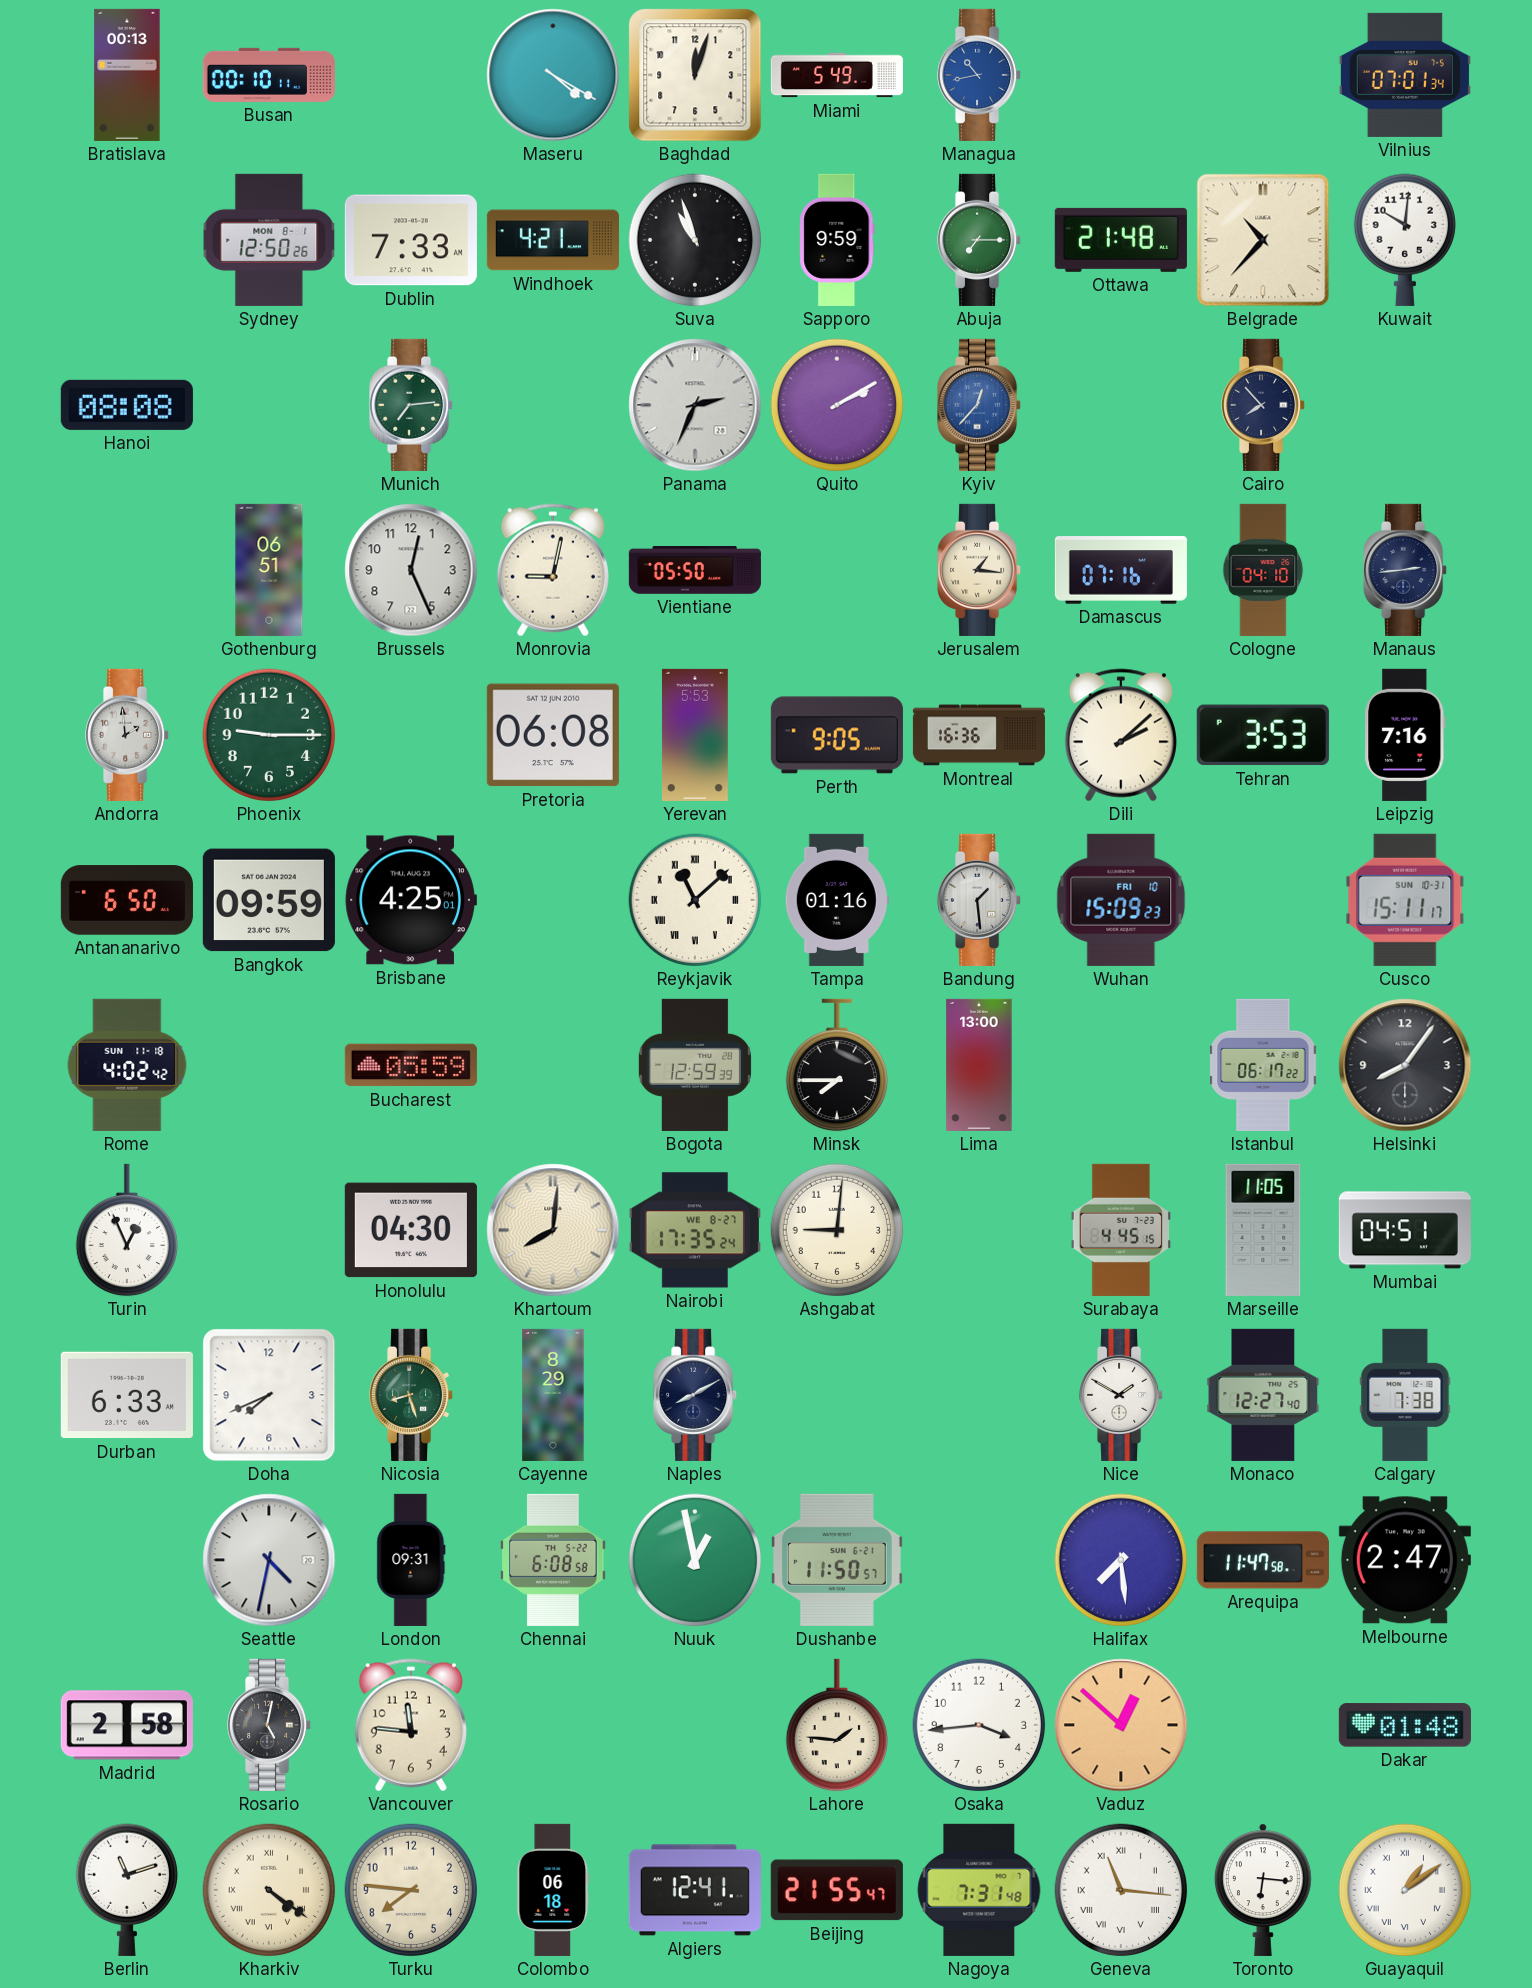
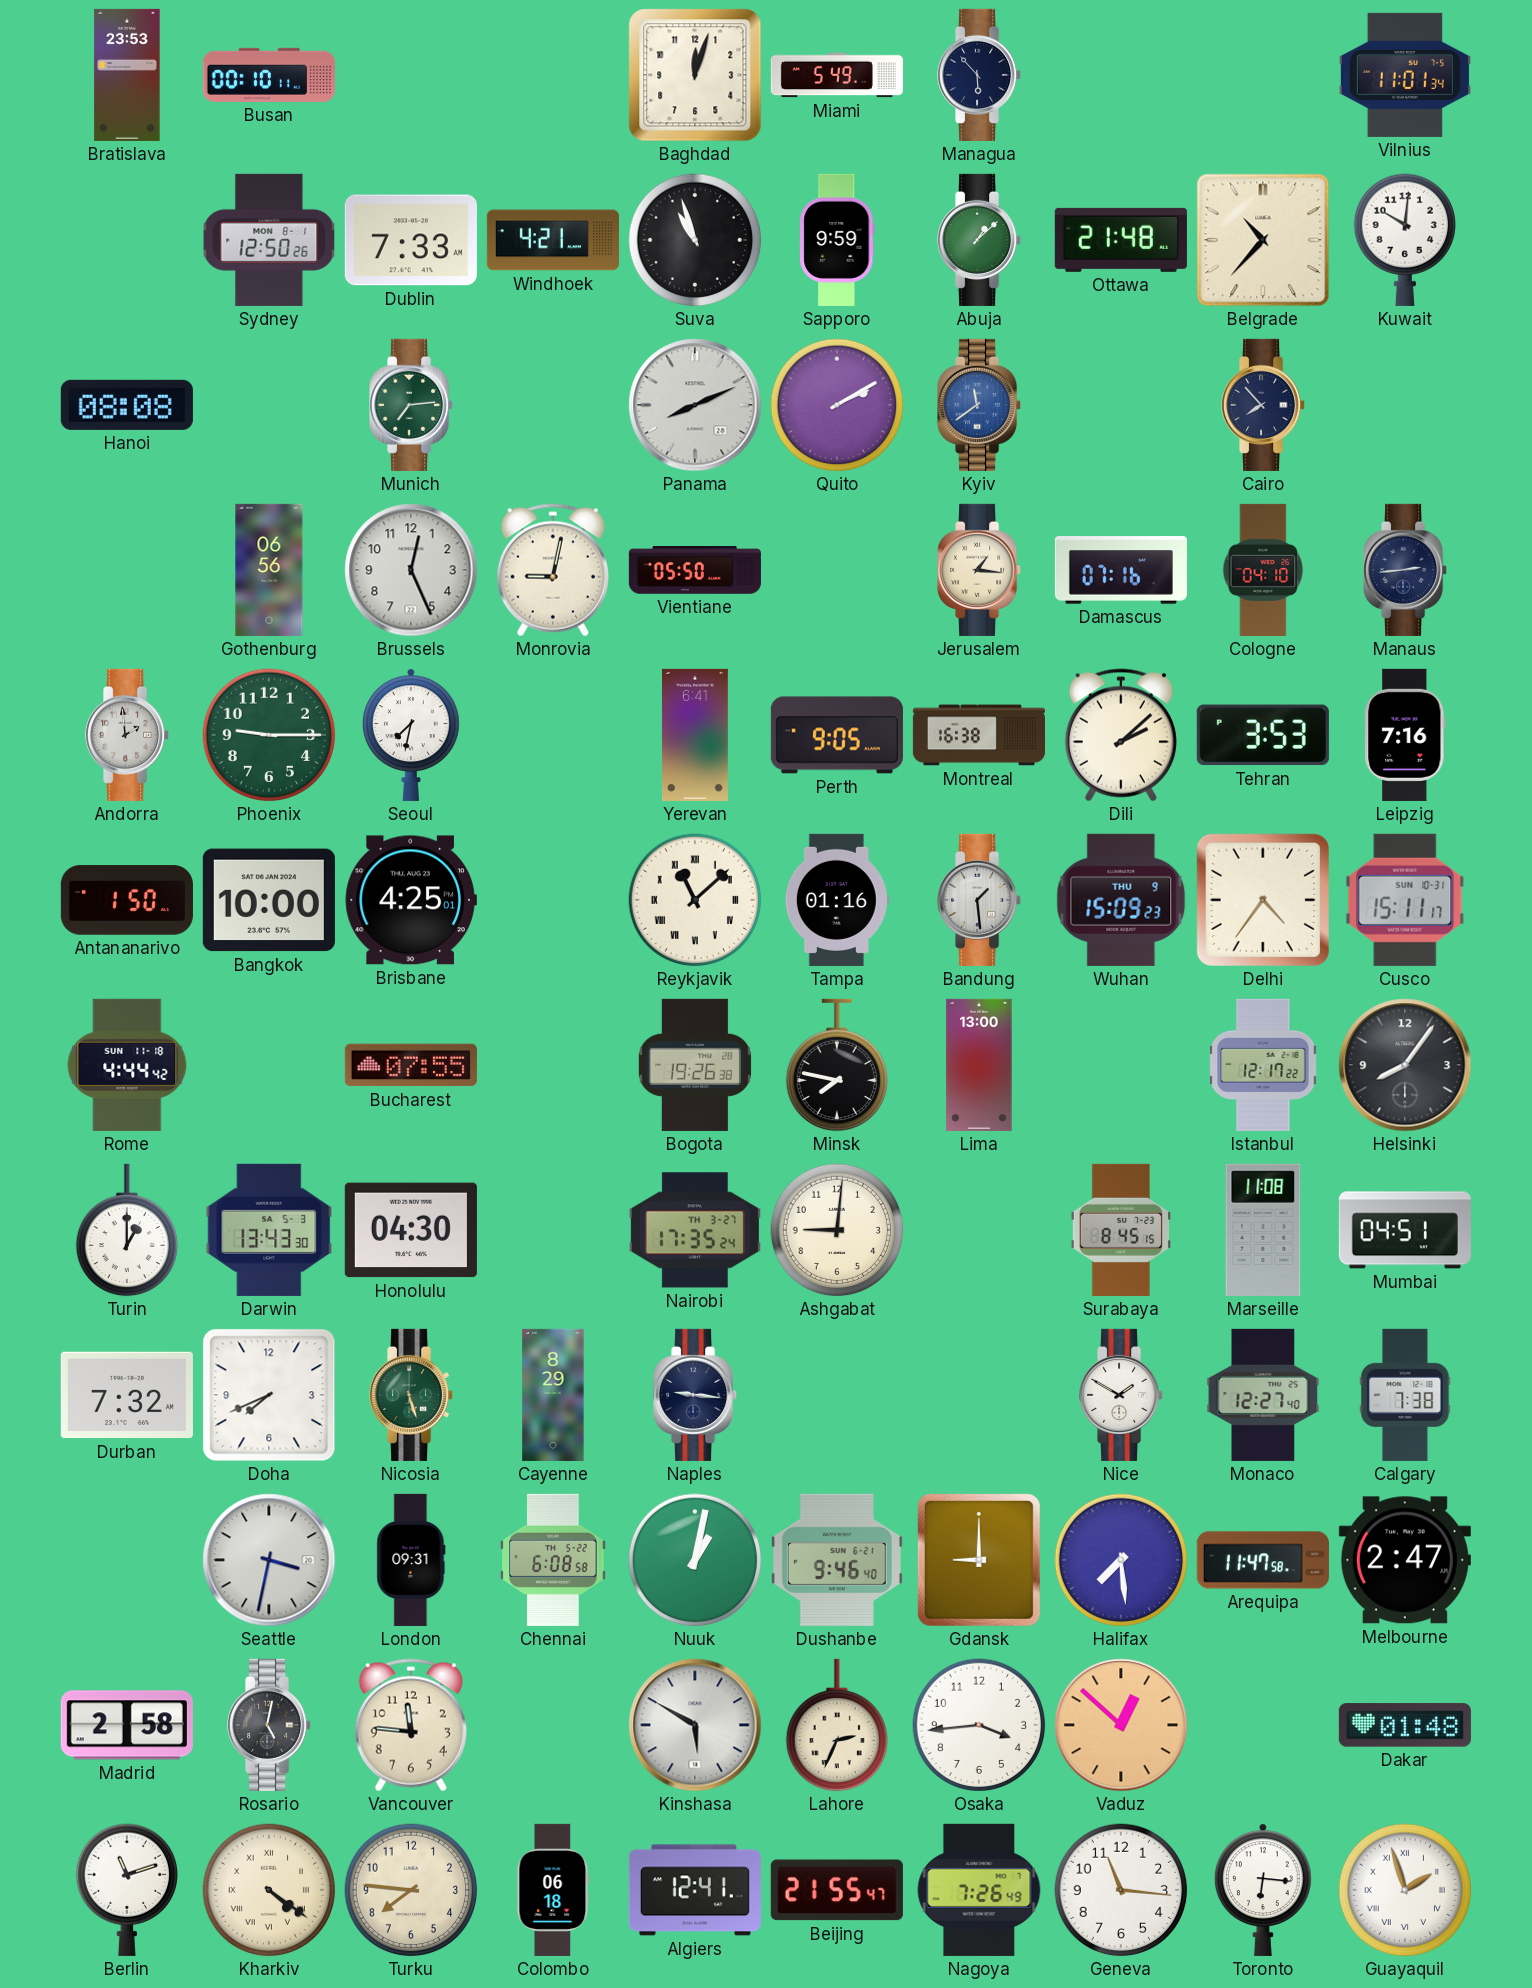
Bratislava: 00:13 -> 23:53
Maseru: 4:20 -> none
Managua: 10:43 -> 5:53
Managua dial: blue -> navy
Vilnius: 07:01 -> 11:01
Abuja: 7:15 -> 1:08
Panama: 2:34 -> 8:11
Kyiv: 12:37 -> 11:39
Gothenburg: 06:51 -> 06:56
Seoul: none -> 7:32
Pretoria: 06:08 -> none
Yerevan: 5:53 -> 6:41
Montreal: 16:36 -> 16:38
Antananarivo: 6:50 -> 1:50
Bangkok: 09:59 -> 10:00
Wuhan date: FRI 10 -> THU 9
Delhi: none -> 4:36
Rome: 4:02 -> 4:44
Bucharest: 05:59 -> 07:55
Bogota: 12:59 -> 19:26
Minsk: 7:45 -> 7:47
Istanbul: 06:17 -> 12:17
Turin: 12:56 -> 1:00
Darwin: none -> 13:43
Khartoum: 8:01 -> none
Nairobi date: WE 8-27 -> TH 3-27
Surabaya: 4:45 -> 8:45
Marseille: 11:05 -> 11:08
Durban: 6:33 -> 7:32
Nicosia: 8:27 -> 5:27
Naples: 8:10 -> 9:16
Seattle: 4:32 -> 3:32
Nuuk: 12:58 -> 1:02
Dushanbe: 11:50 -> 9:46
Gdansk: none -> 9:00
Kinshasa: none -> 5:50
Lahore: 1:46 -> 2:34
Nagoya: 7:31 -> 7:26
Geneva numerals: Roman -> Arabic
Guayaquil: 1:09 -> 1:57
